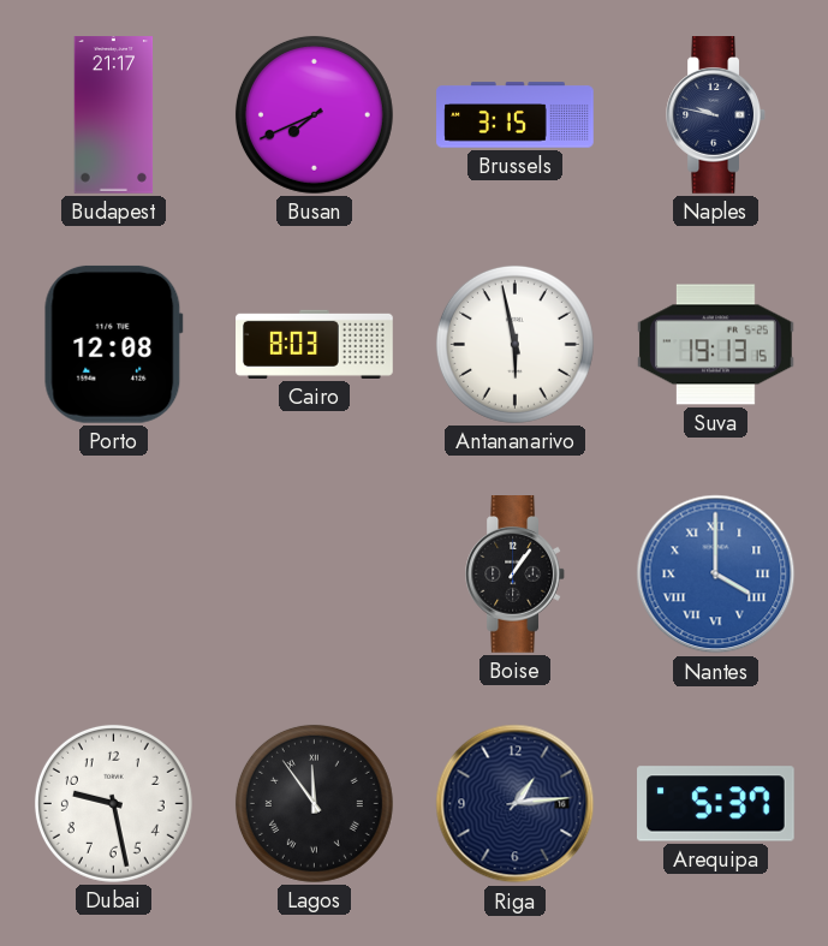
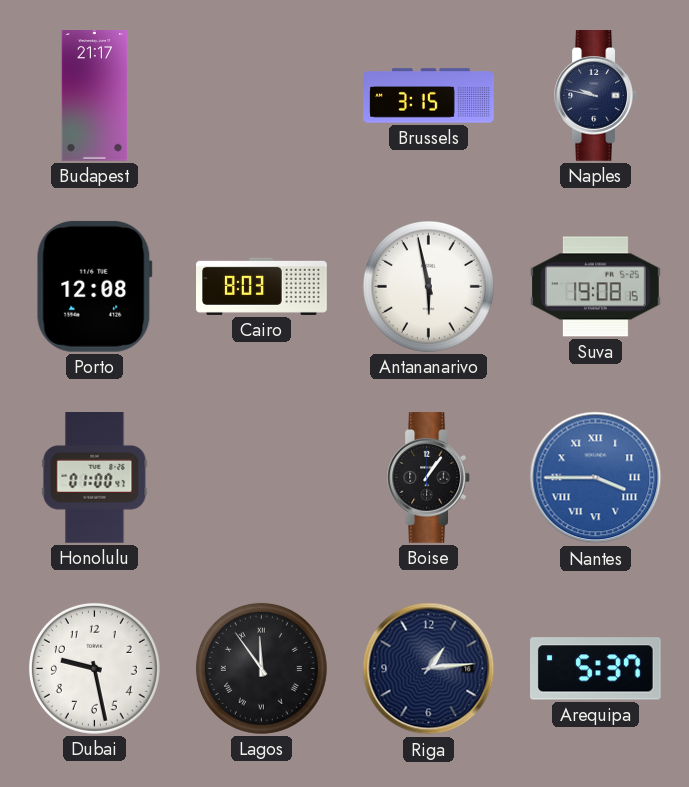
Busan: 7:41 -> none
Suva: 19:13 -> 19:08
Honolulu: none -> 01:00
Nantes: 4:00 -> 3:45
